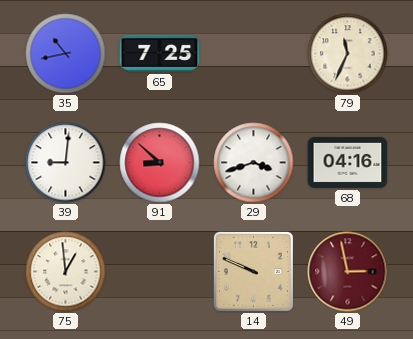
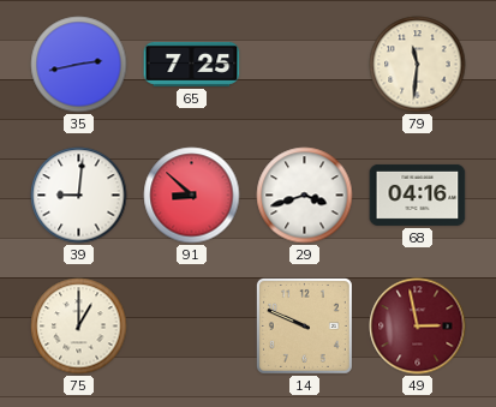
35: 10:43 -> 2:43
79: 11:34 -> 11:31
75: 12:59 -> 1:00
